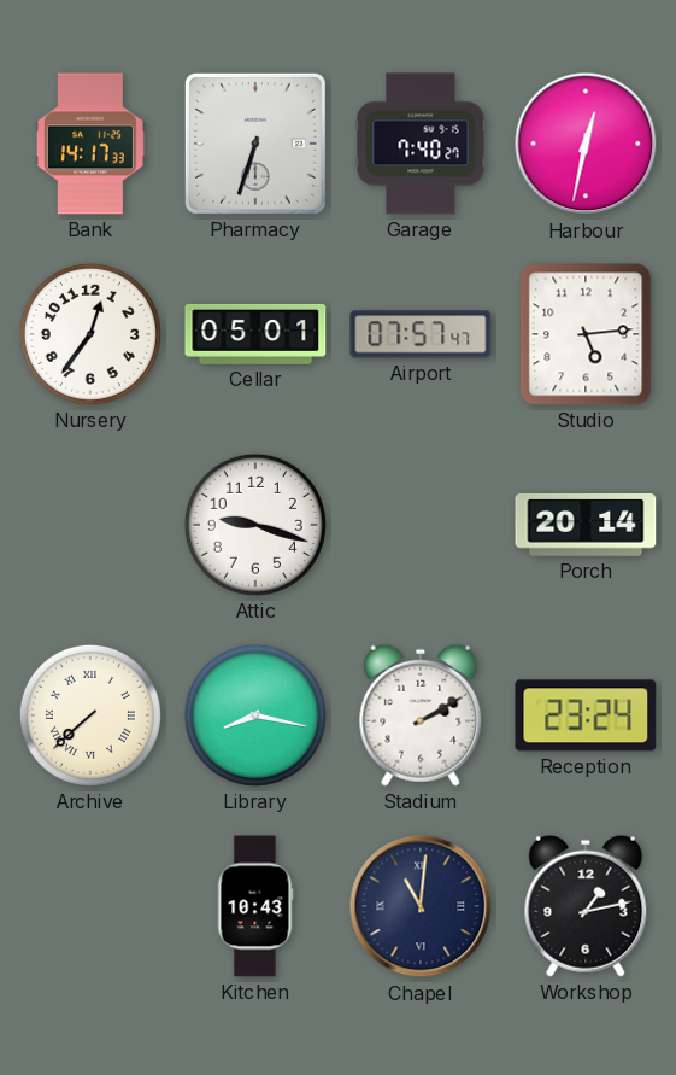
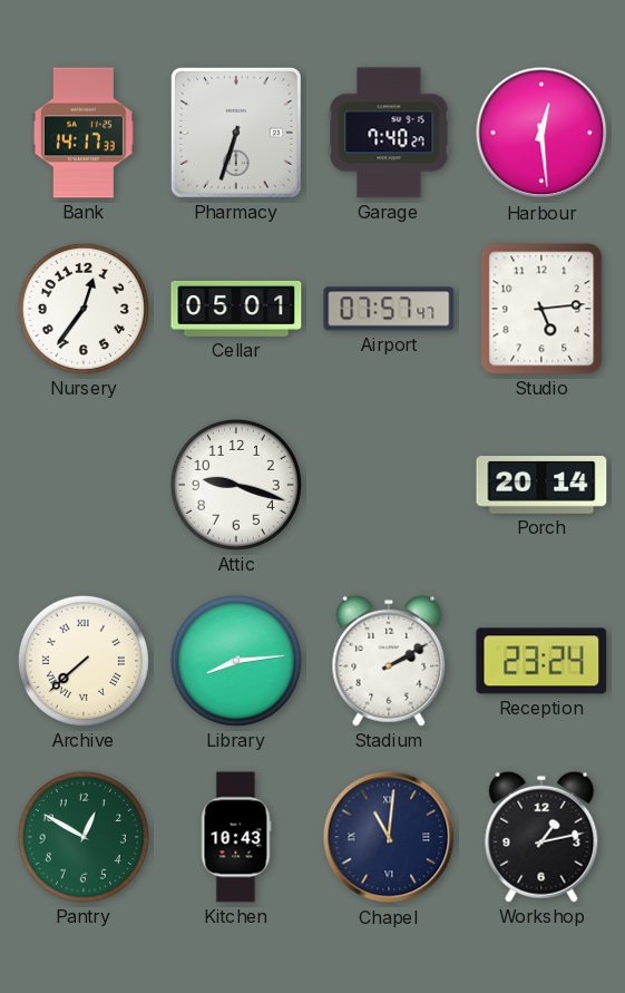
Harbour: 12:32 -> 12:29
Library: 8:17 -> 8:14
Pantry: none -> 12:50
